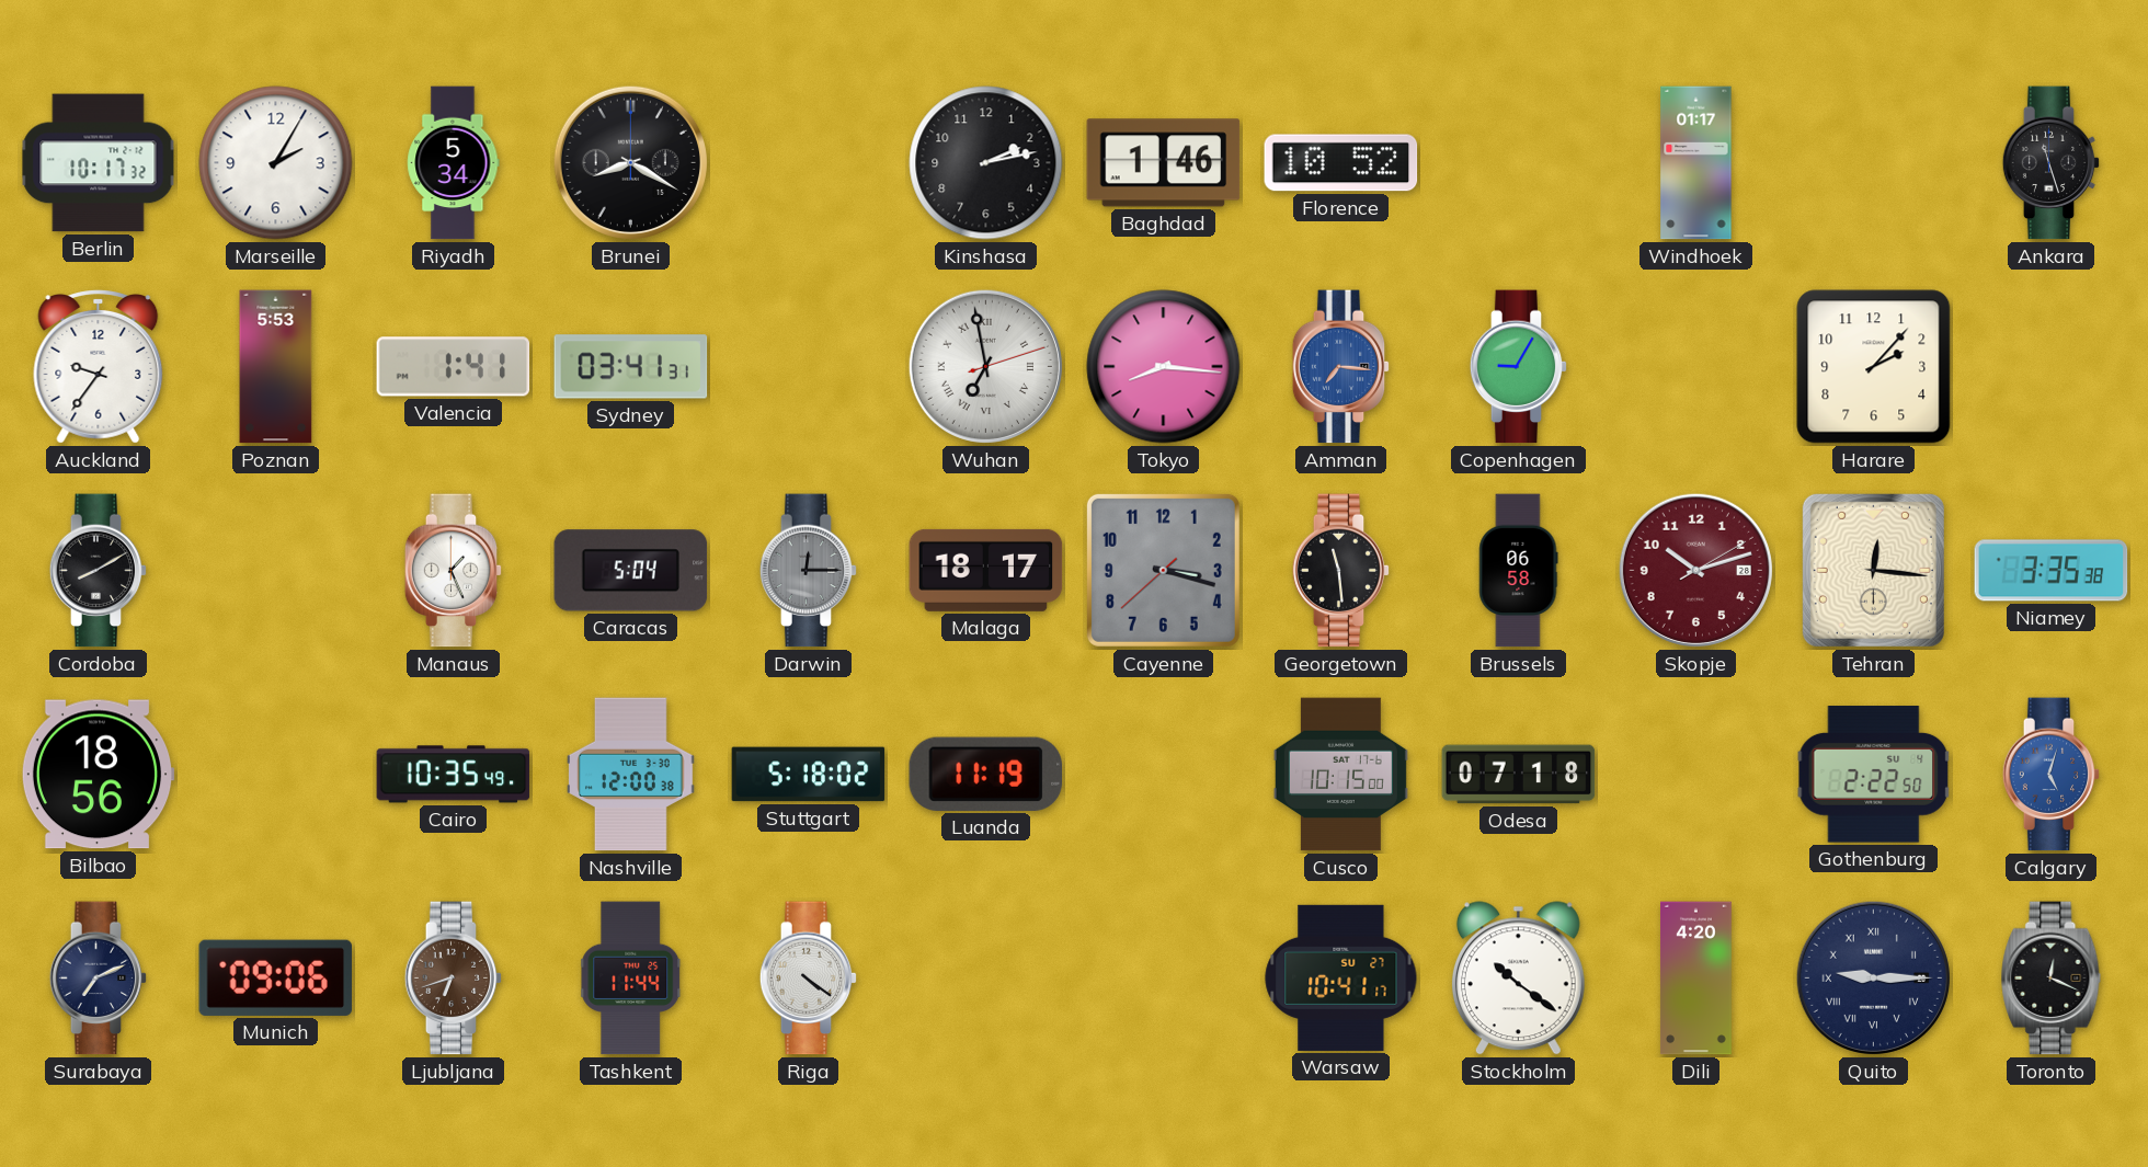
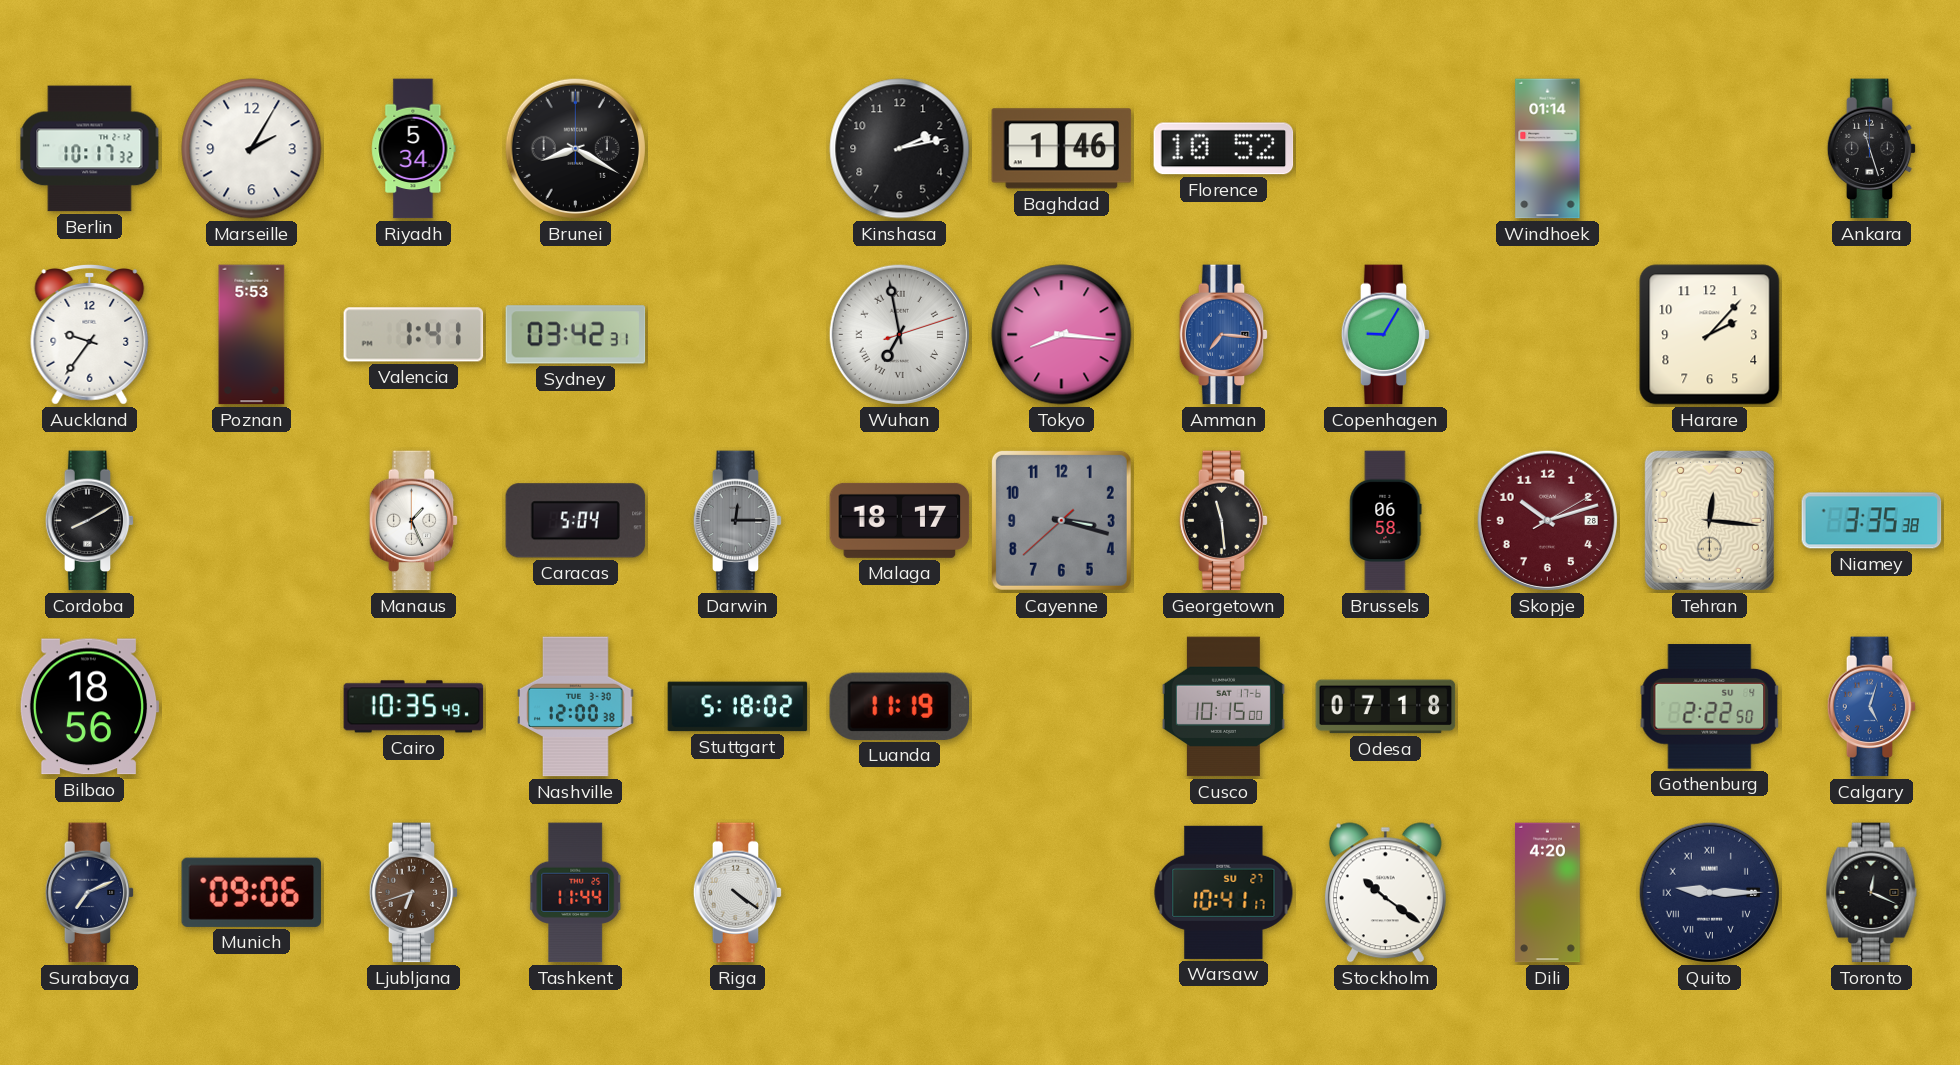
Windhoek: 01:17 -> 01:14
Sydney: 03:41 -> 03:42
